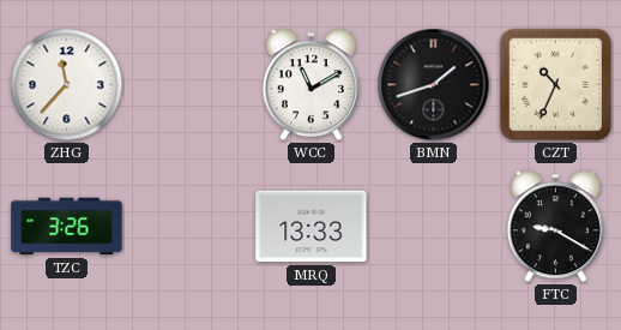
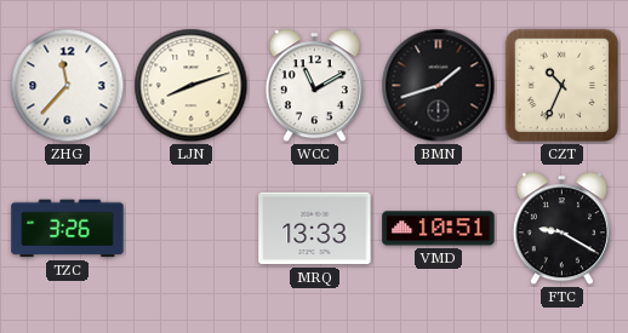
LJN: none -> 8:12
VMD: none -> 10:51
